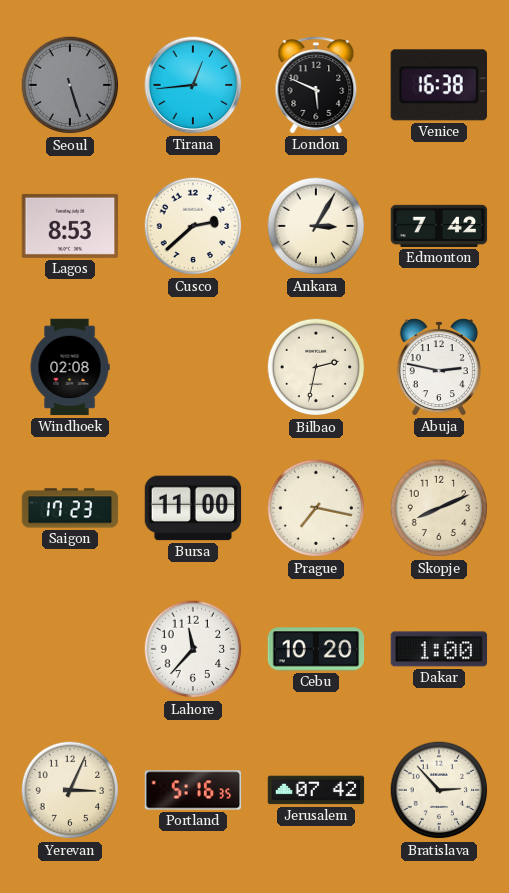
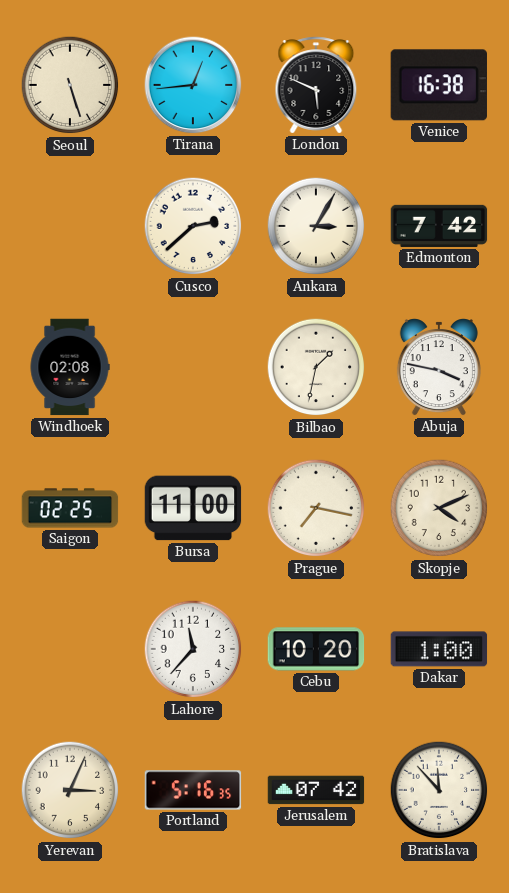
Seoul dial: grey -> cream
Lagos: 8:53 -> none
Bilbao: 2:32 -> 1:32
Abuja: 2:47 -> 3:47
Saigon: 17:23 -> 02:25
Skopje: 8:11 -> 4:11
Bratislava: 2:53 -> 11:53
